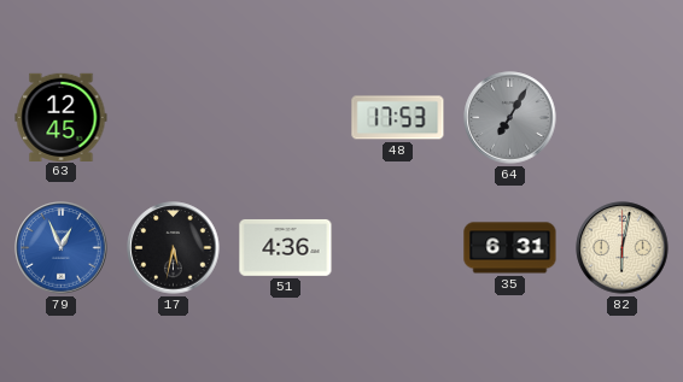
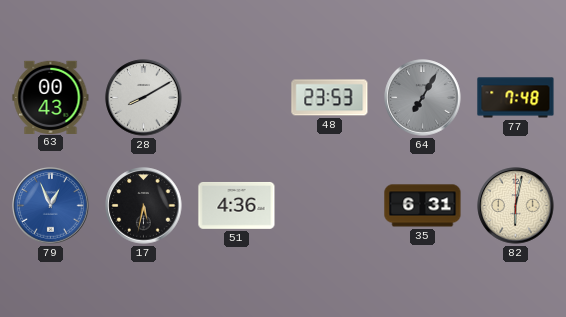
63: 12:45 -> 00:43
28: none -> 8:10
48: 17:53 -> 23:53
77: none -> 7:48
